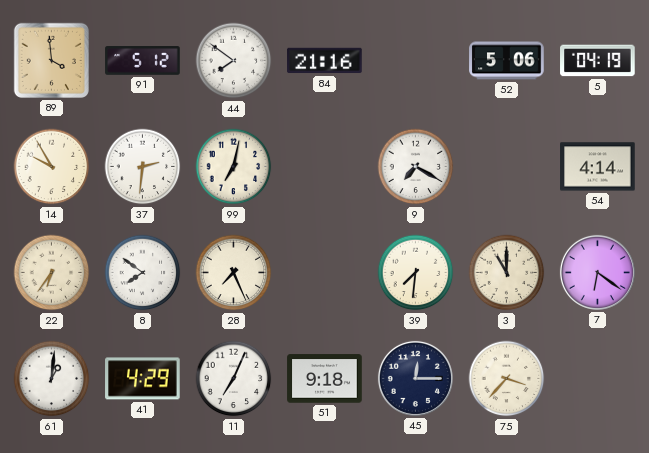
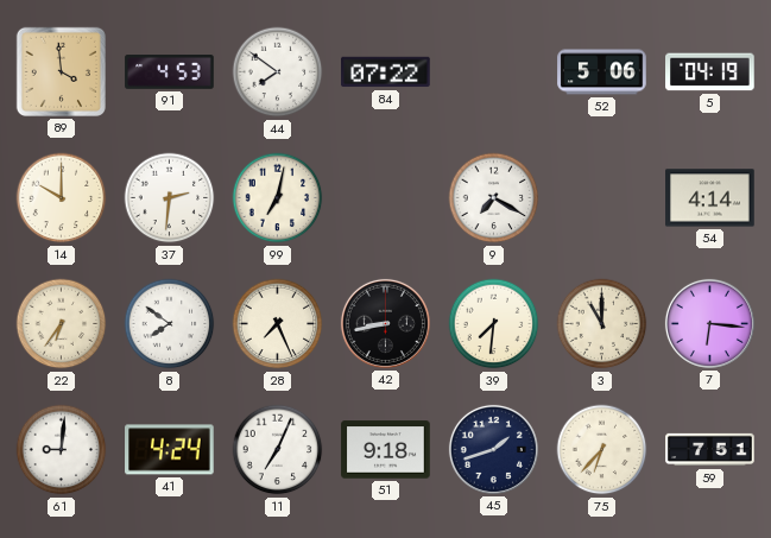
91: 5:12 -> 4:53
84: 21:16 -> 07:22
14: 9:55 -> 10:00
42: none -> 8:43
7: 6:21 -> 6:16
61: 1:01 -> 9:01
41: 4:29 -> 4:24
45: 12:15 -> 1:42
75: 3:37 -> 6:37
59: none -> 7:51
